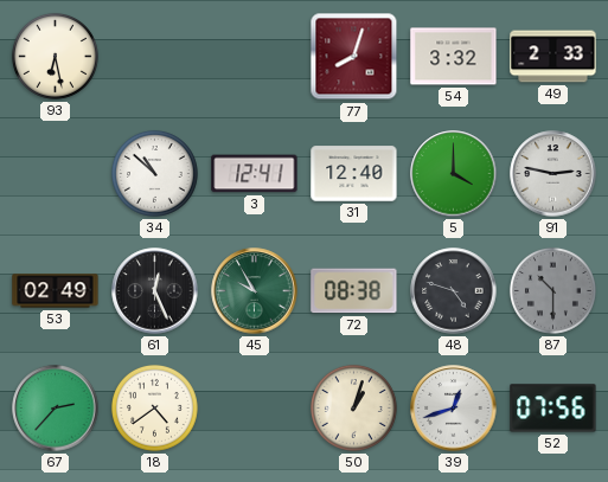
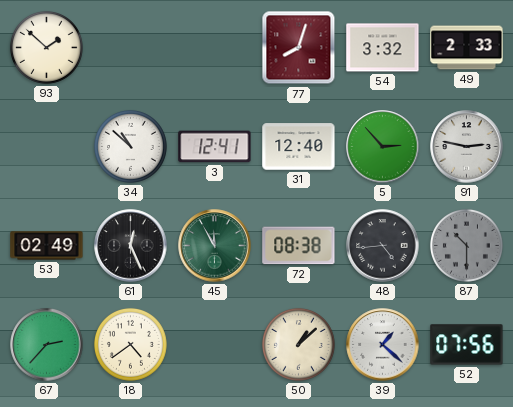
93: 6:28 -> 1:52
5: 4:00 -> 2:53
45: 9:55 -> 11:55
48: 4:48 -> 4:44
50: 1:03 -> 1:08
39: 12:42 -> 1:22
